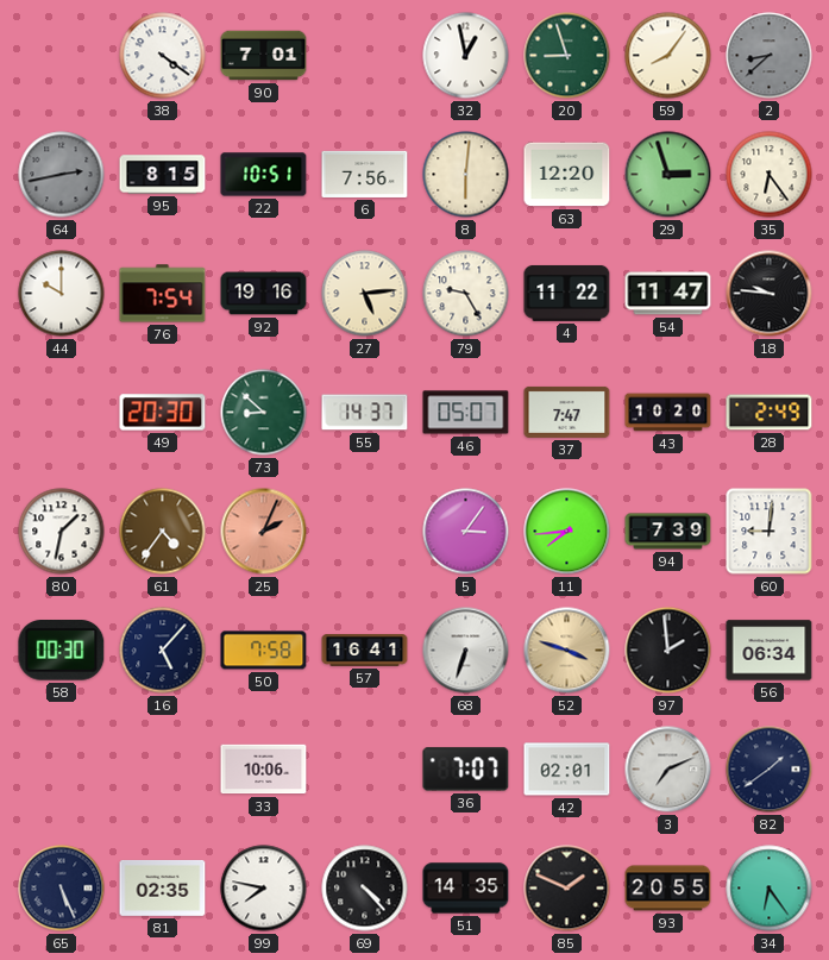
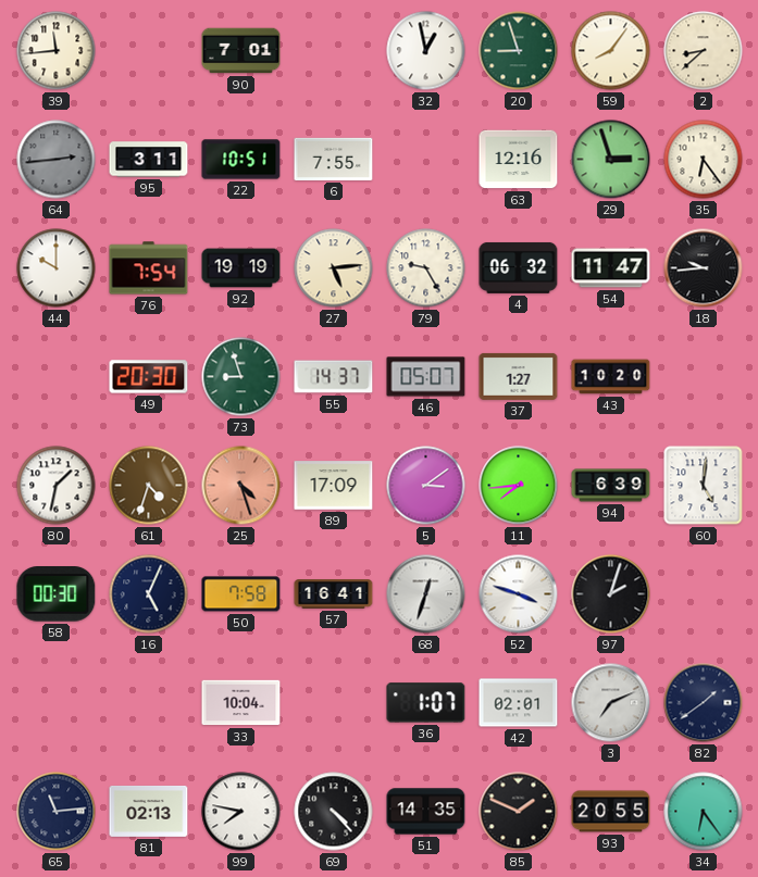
39: none -> 11:44
38: 4:21 -> none
2 dial: grey -> cream
64: 2:43 -> 2:44
95: 8:15 -> 3:11
6: 7:56 -> 7:55
8: 6:01 -> none
63: 12:20 -> 12:16
92: 19:16 -> 19:19
4: 11:22 -> 06:32
18: 9:46 -> 9:44
73: 8:52 -> 8:57
37: 7:47 -> 1:27
28: 2:49 -> none
61: 4:36 -> 4:33
25: 2:04 -> 4:27
89: none -> 17:09
5: 3:06 -> 3:09
94: 7:39 -> 6:39
60: 9:01 -> 5:01
16: 5:07 -> 5:04
68: 6:33 -> 12:33
52 dial: champagne -> white
97: 1:59 -> 2:03
56: 06:34 -> none
33: 10:06 -> 10:04
36: 7:07 -> 1:07
65: 5:26 -> 11:14
81: 02:35 -> 02:13
